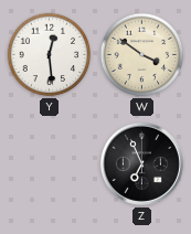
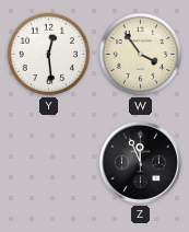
W: 3:51 -> 3:54
Z: 6:56 -> 11:56
